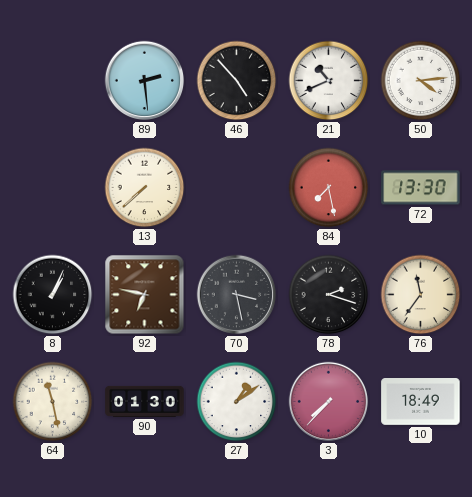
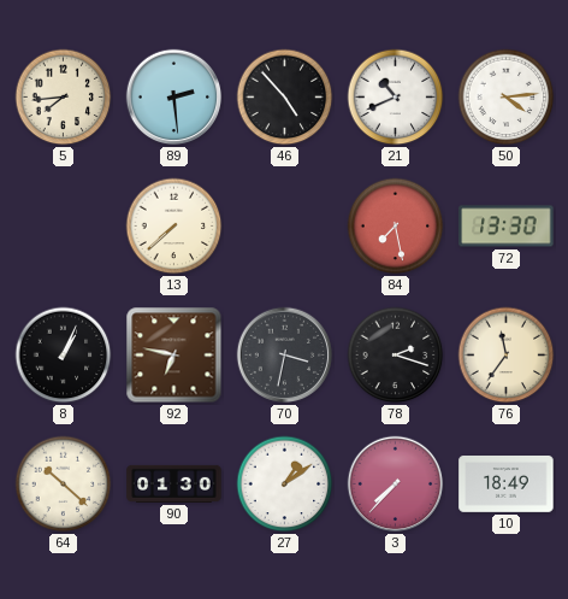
5: none -> 7:44
70: 3:28 -> 3:32
64: 11:28 -> 10:22
